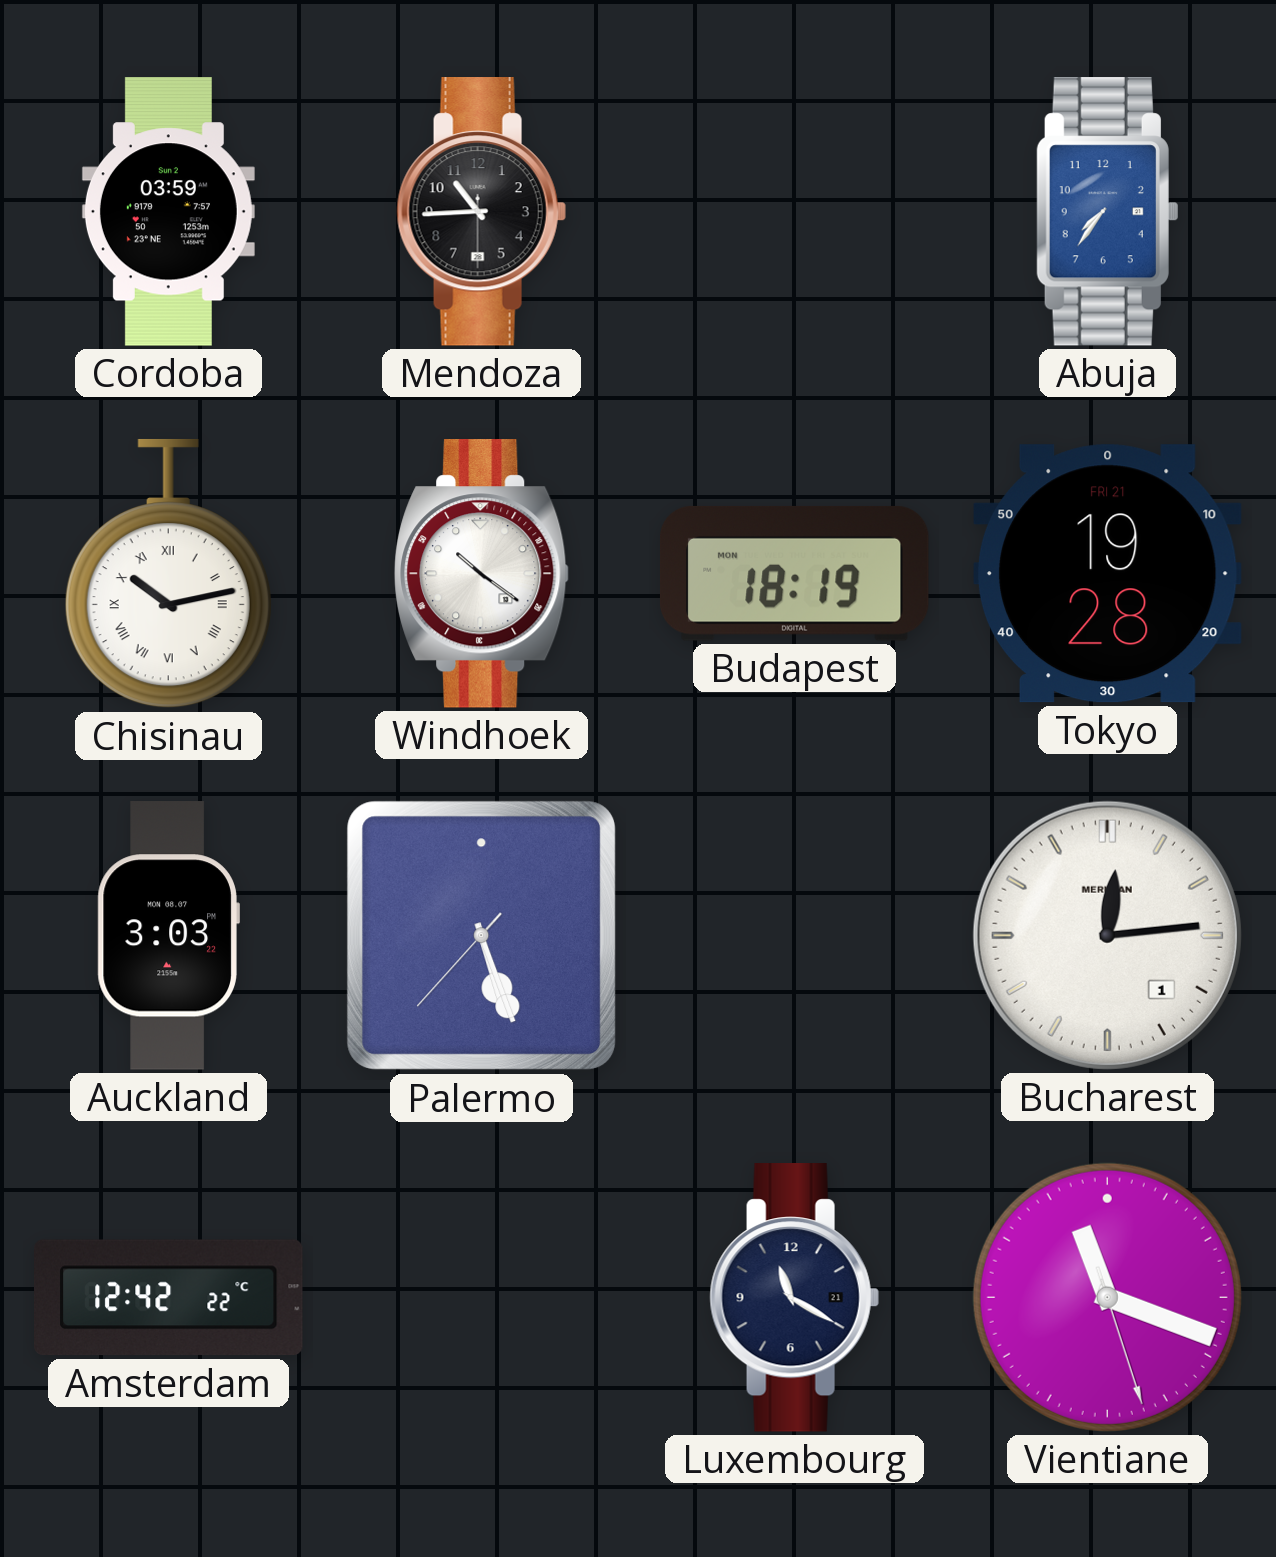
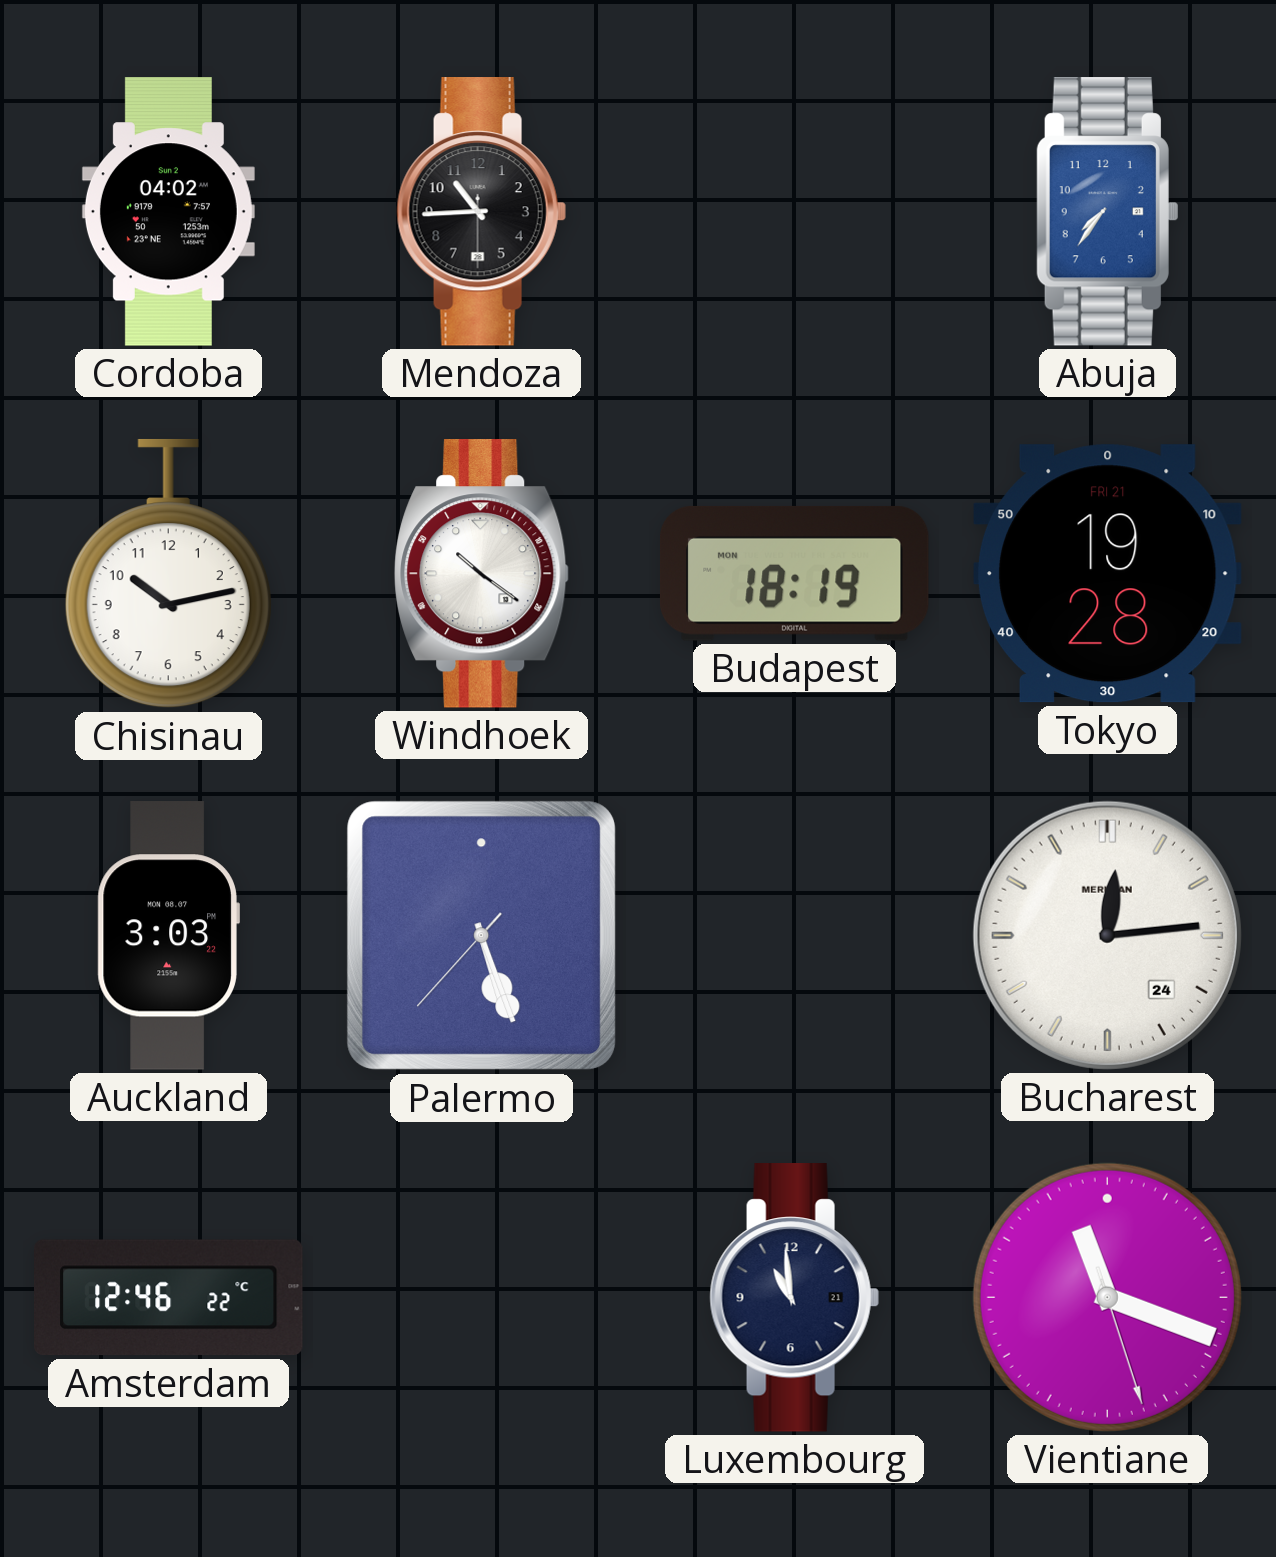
Cordoba: 03:59 -> 04:02
Chisinau numerals: Roman -> Arabic
Bucharest date: 1 -> 24
Amsterdam: 12:42 -> 12:46
Luxembourg: 11:20 -> 10:59
